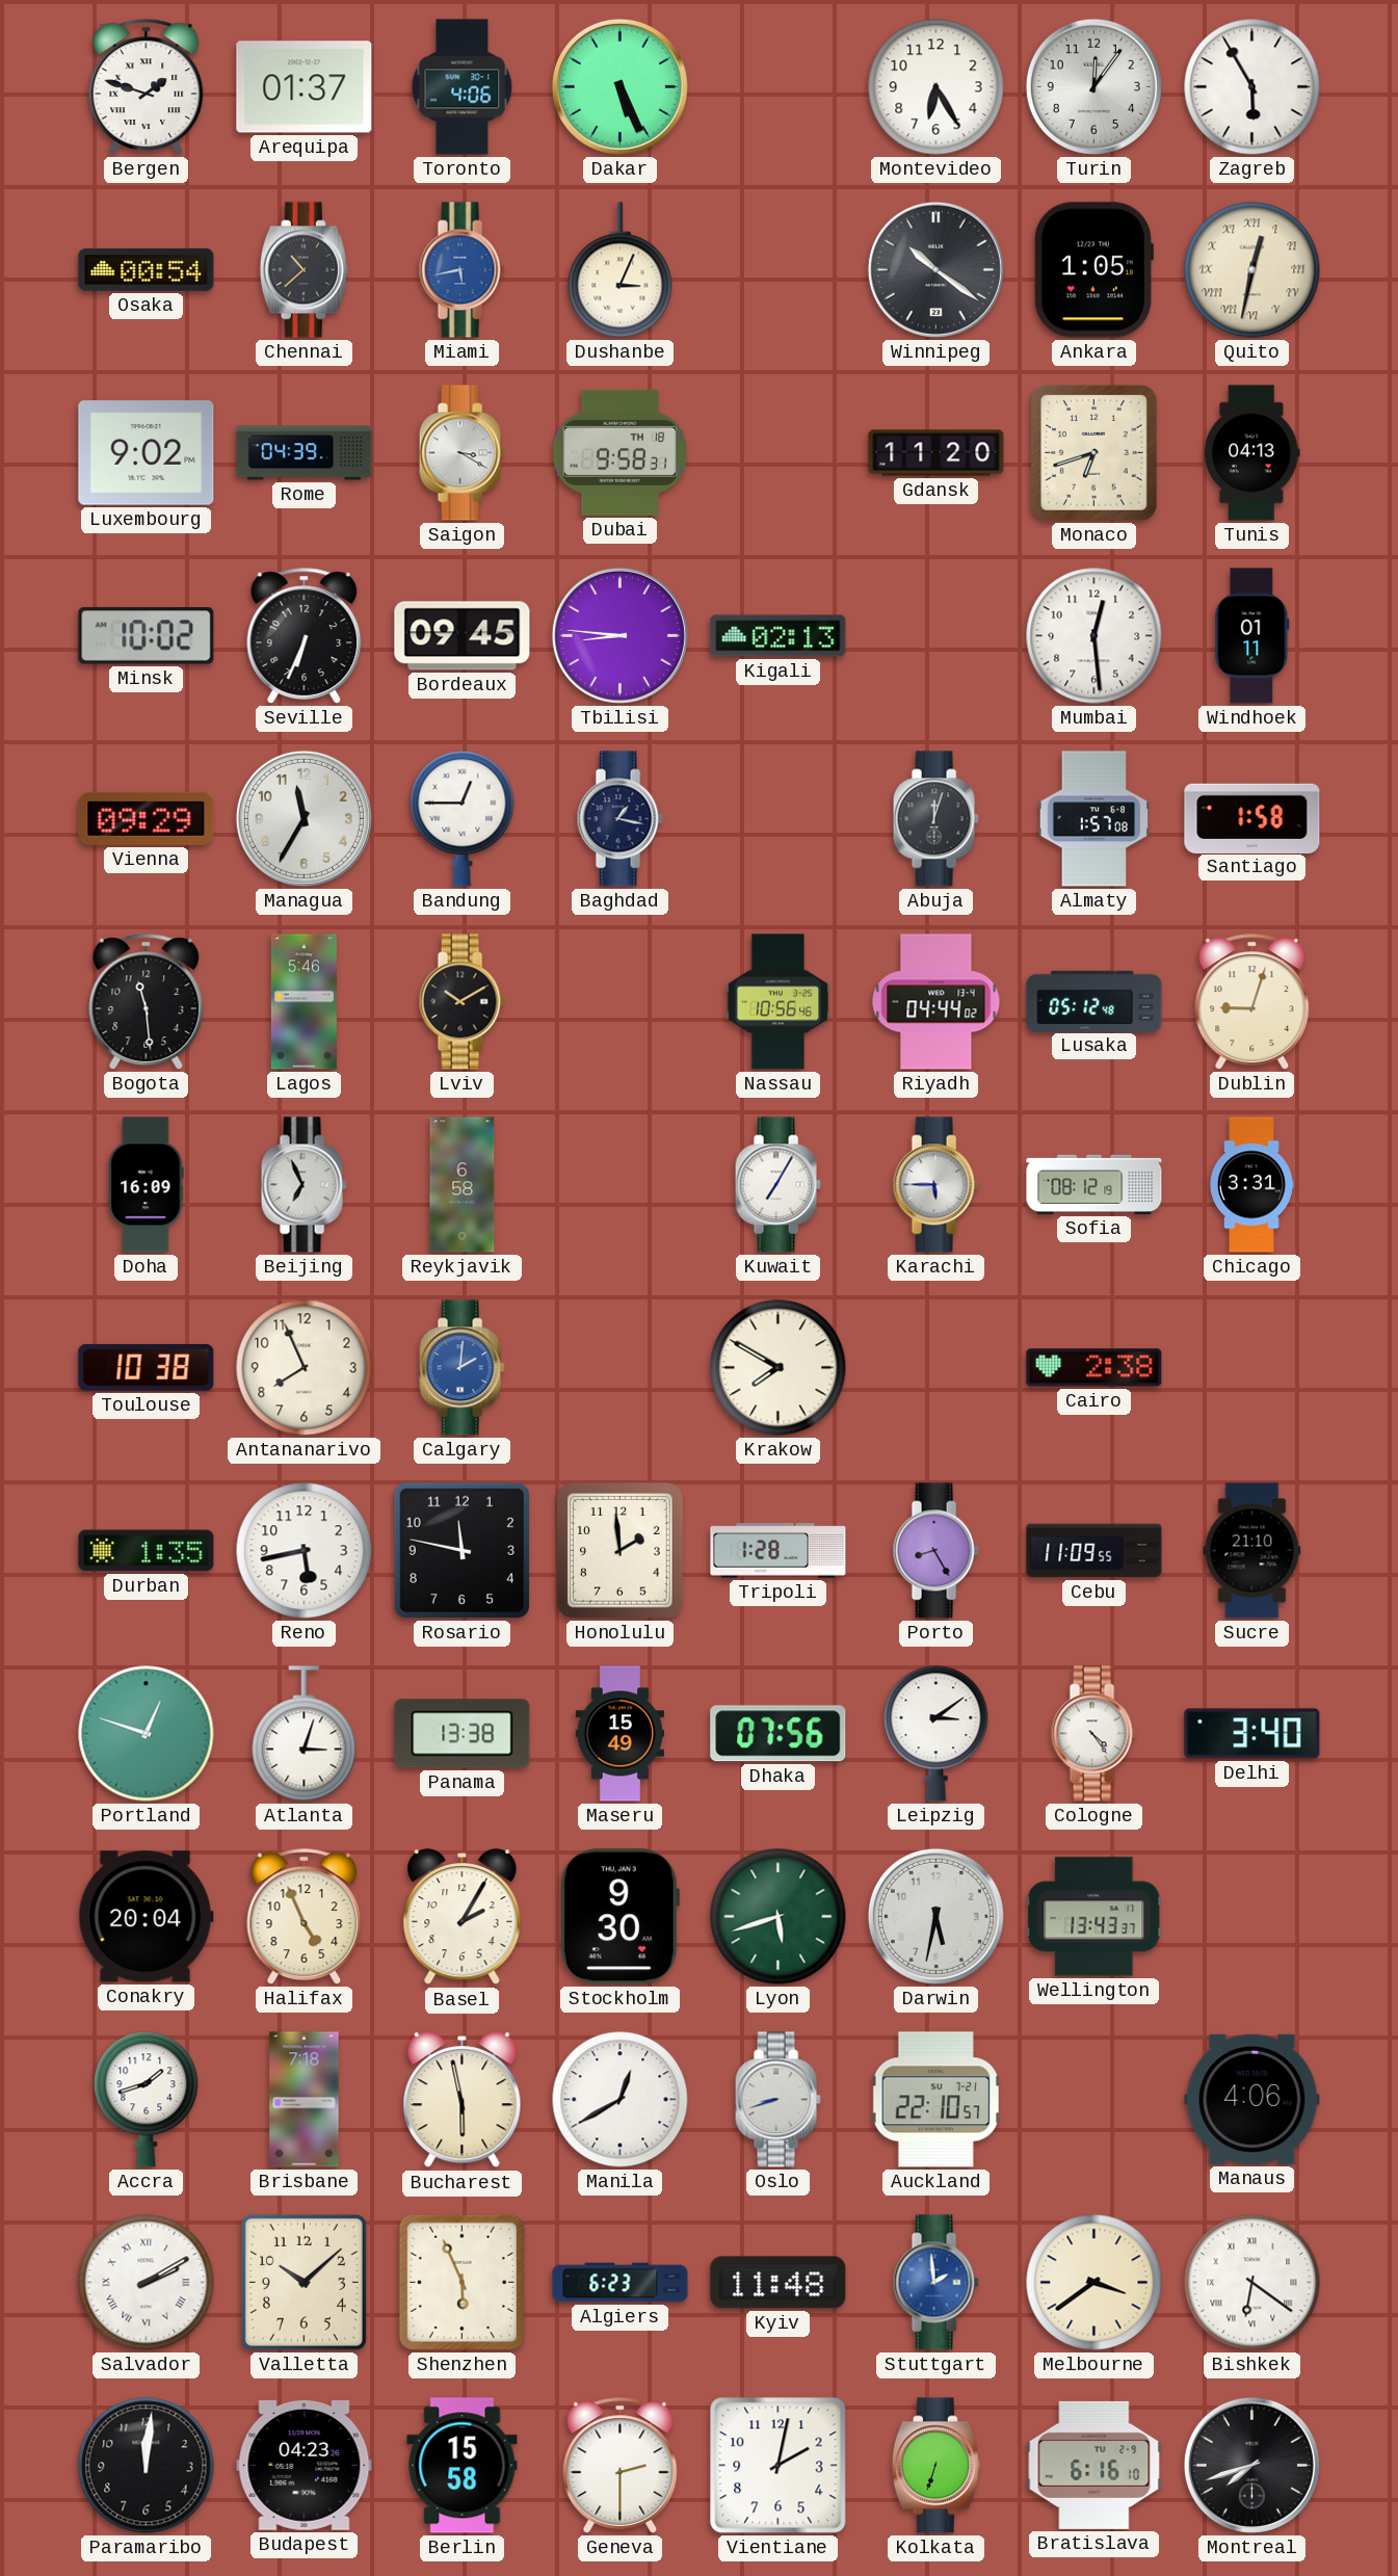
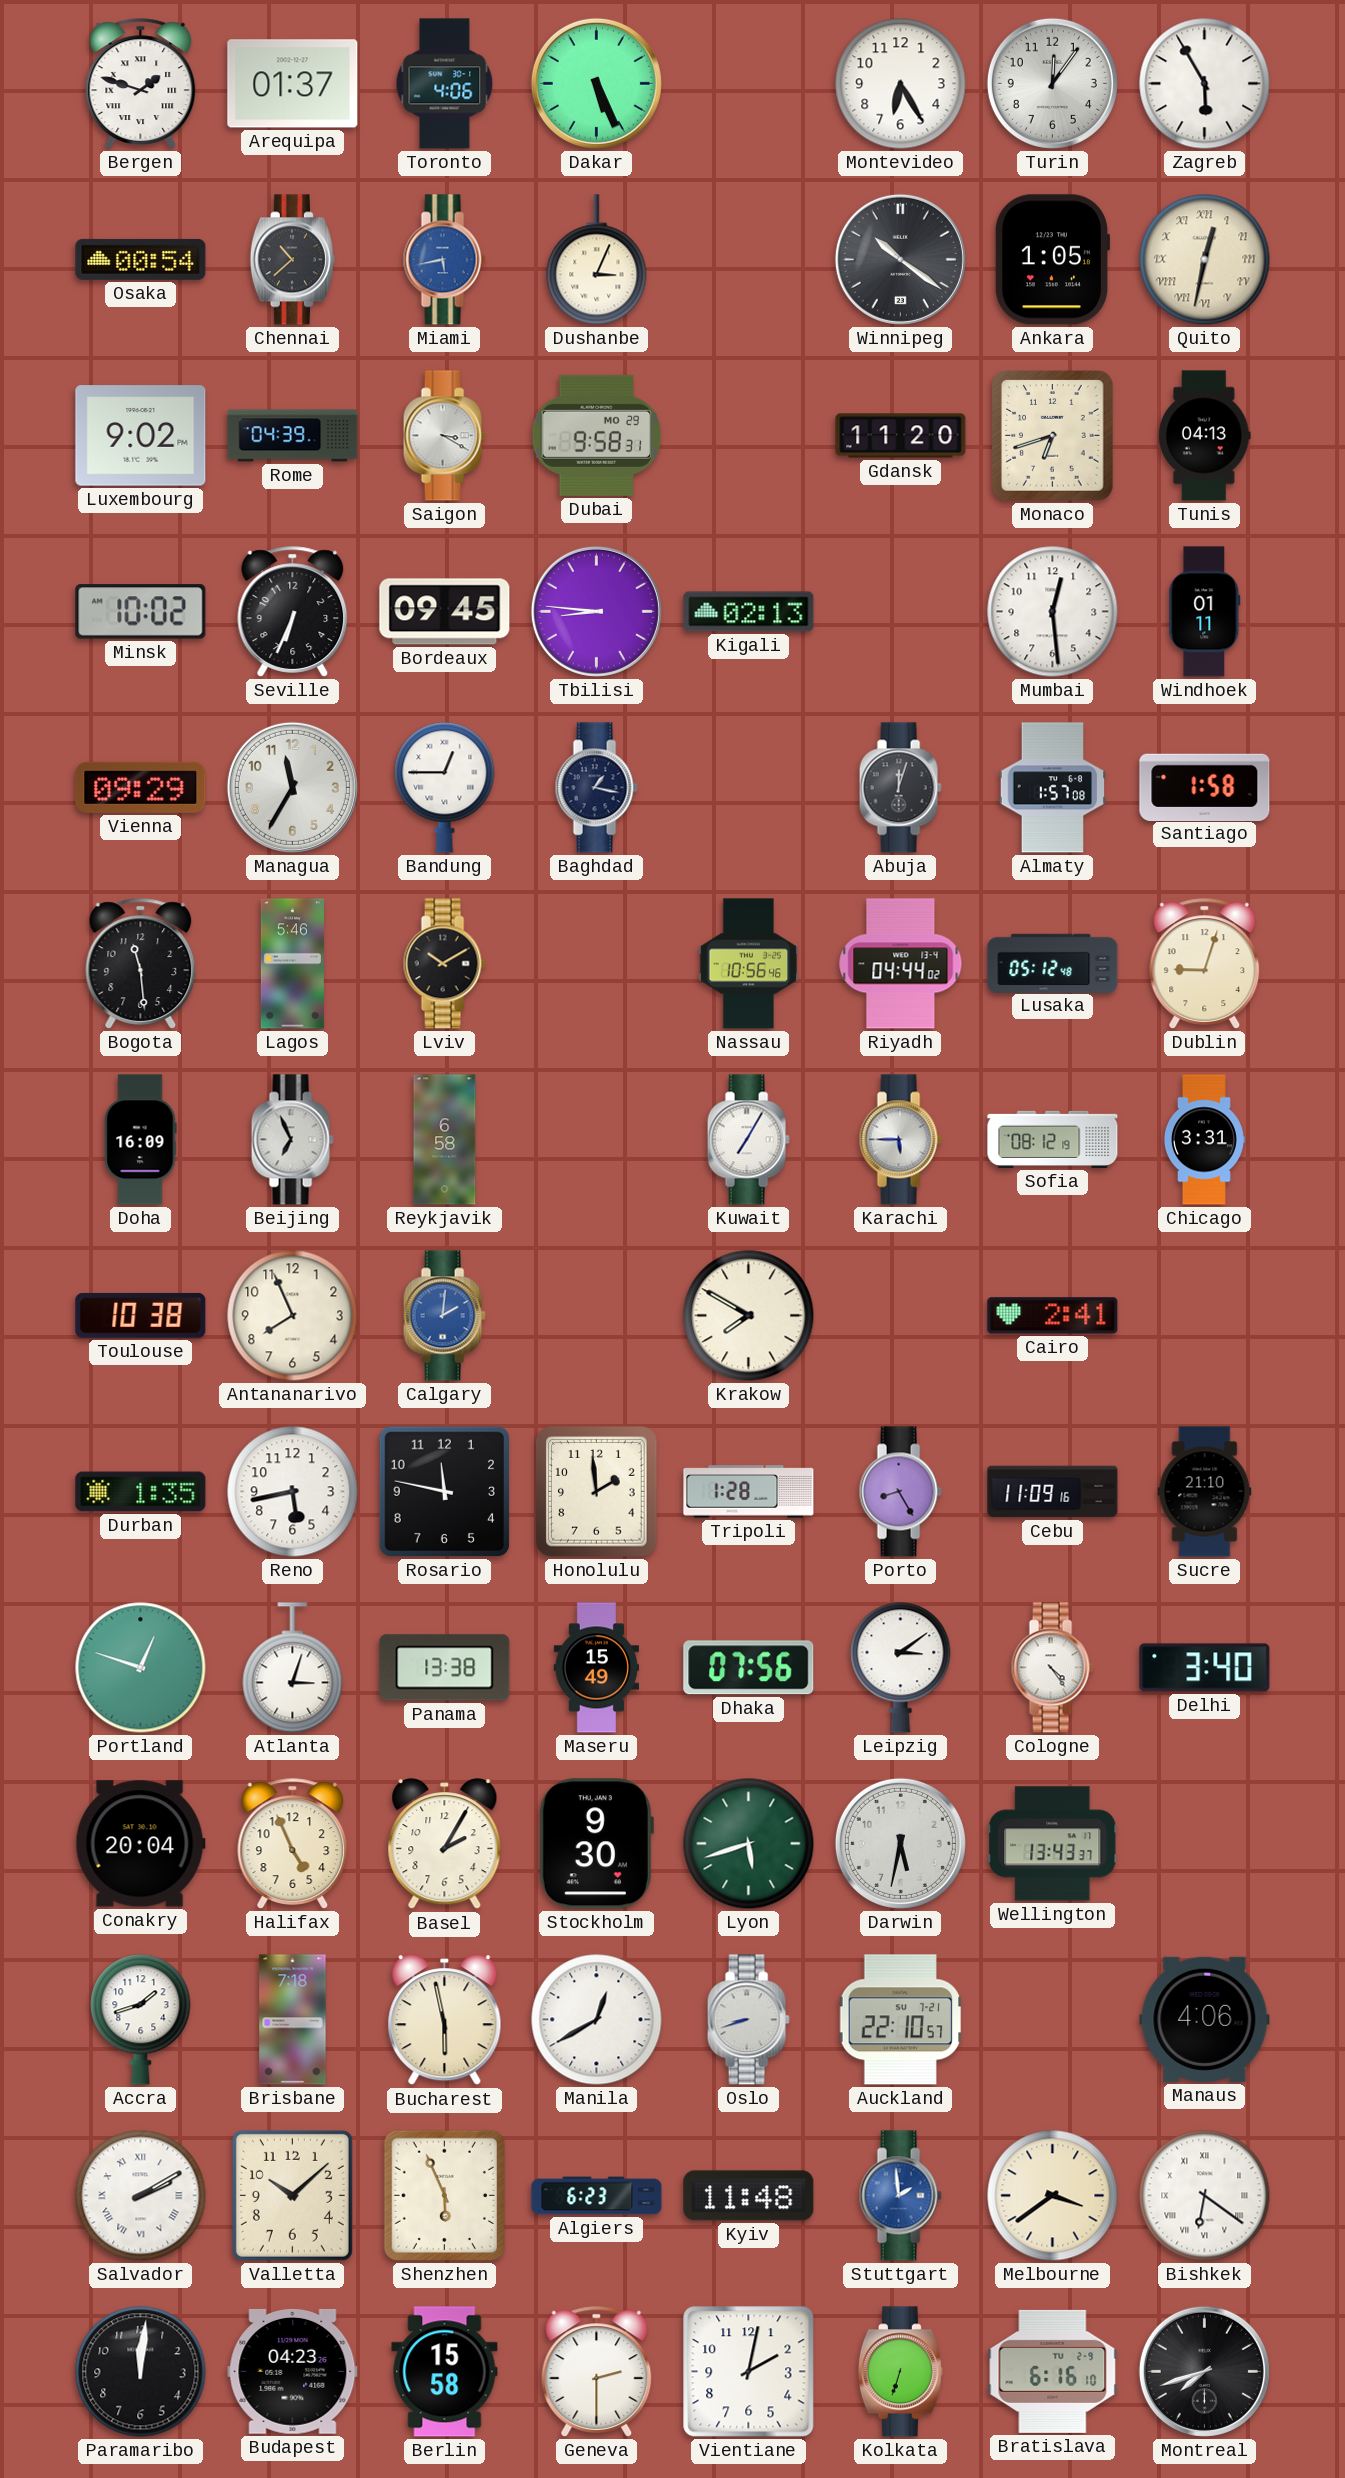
Dubai date: TH 18 -> MO 29
Cairo: 2:38 -> 2:41
Cebu: 11:09:55 -> 11:09:16
